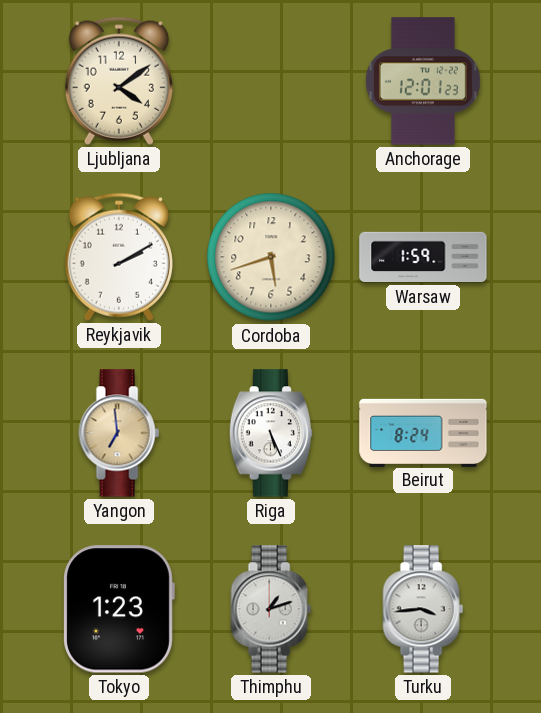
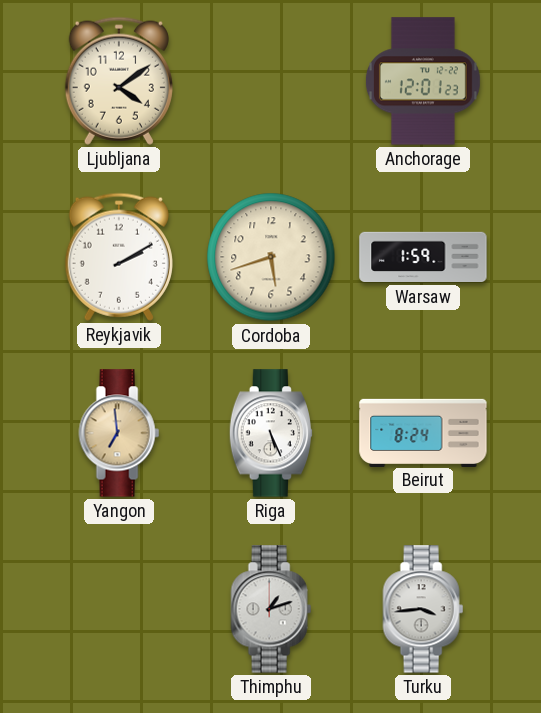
Tokyo: 1:23 -> none
